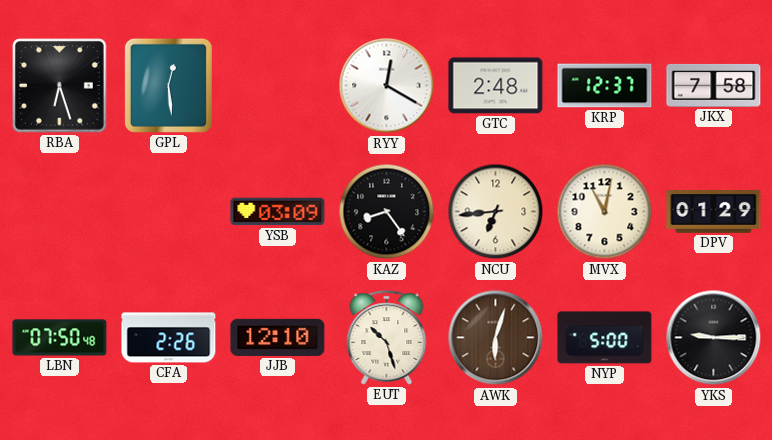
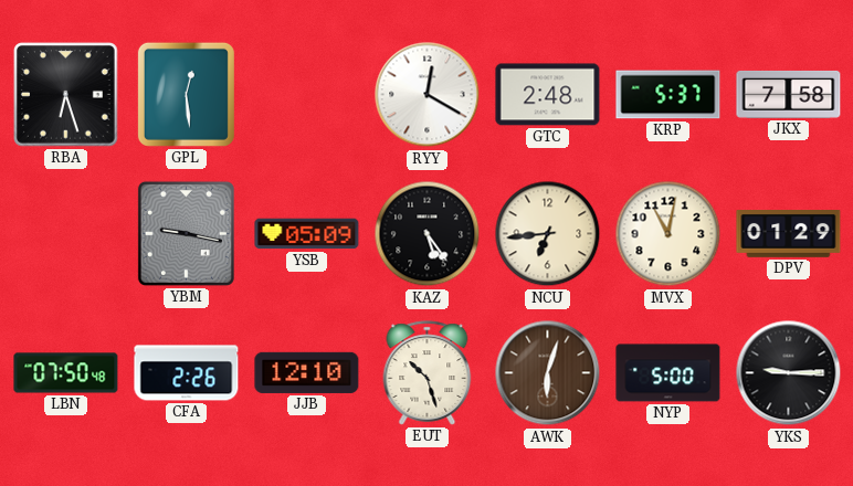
KRP: 12:37 -> 5:37
YBM: none -> 9:17
YSB: 03:09 -> 05:09
KAZ: 8:24 -> 5:24
